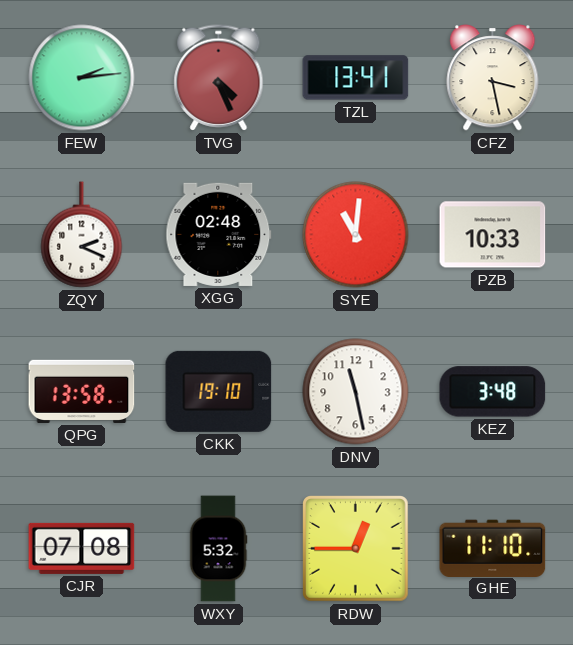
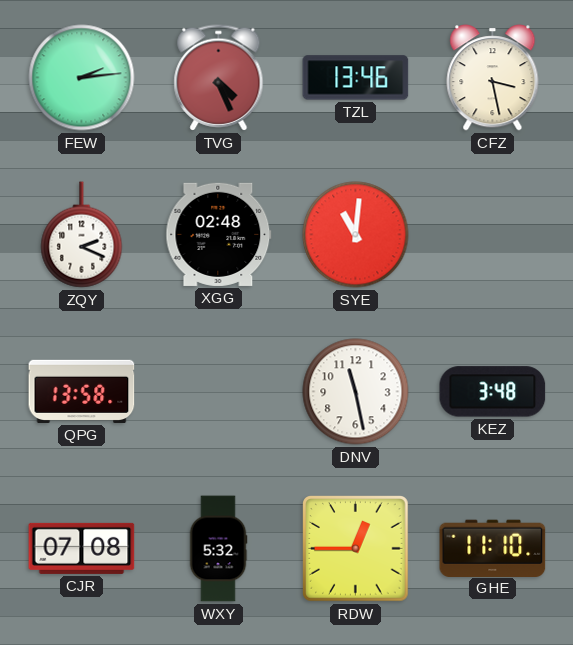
TZL: 13:41 -> 13:46
PZB: 10:33 -> none
CKK: 19:10 -> none
